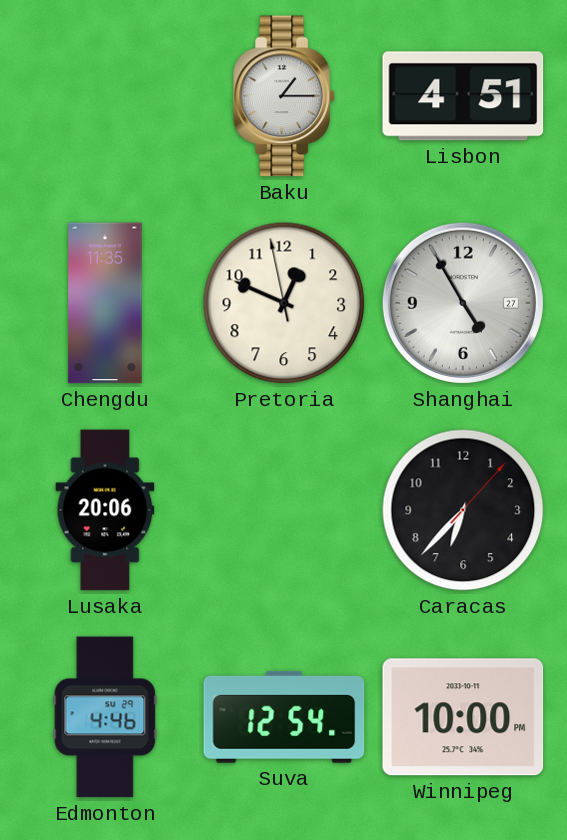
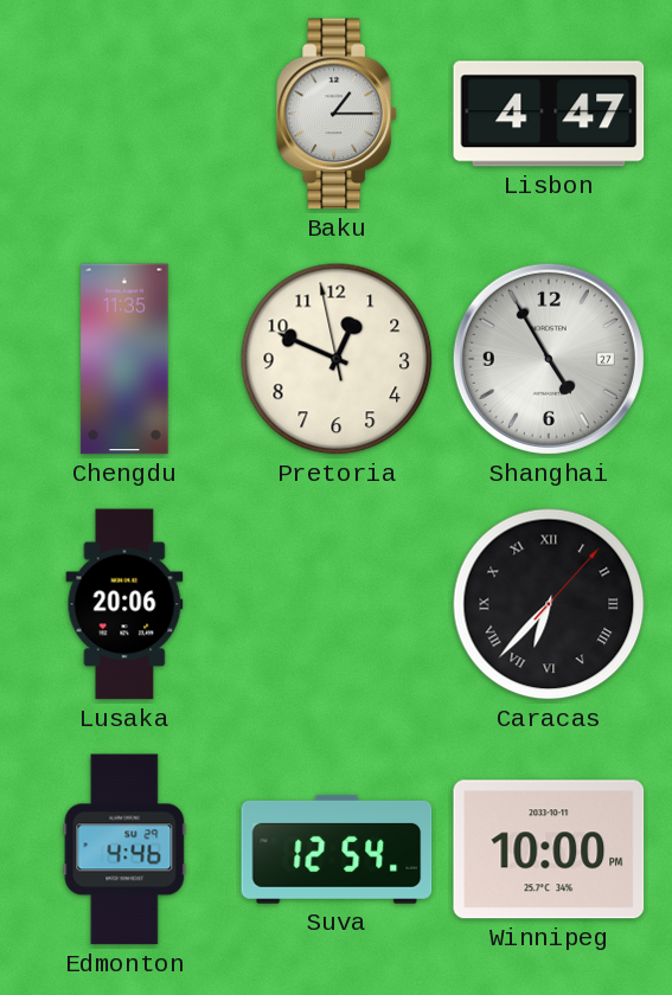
Lisbon: 4:51 -> 4:47
Caracas numerals: Arabic -> Roman
